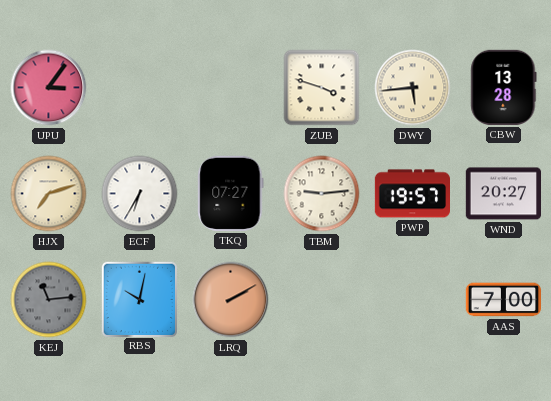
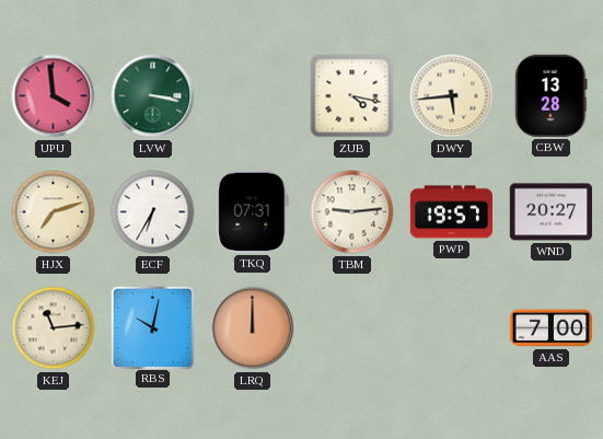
UPU: 3:06 -> 3:59
LVW: none -> 3:17
ZUB: 3:48 -> 4:17
TKQ: 07:27 -> 07:31
KEJ dial: grey -> cream
LRQ: 2:10 -> 12:00
